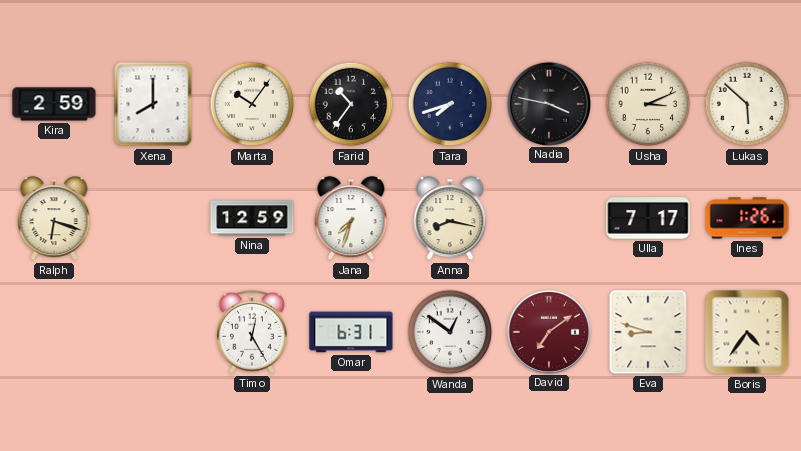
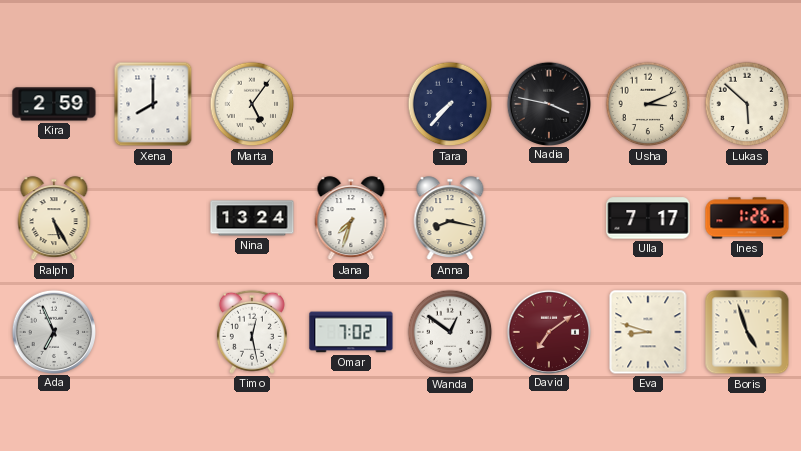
Marta: 10:06 -> 5:06
Farid: 10:36 -> none
Tara: 7:42 -> 7:37
Ralph: 6:18 -> 5:25
Nina: 12:59 -> 13:24
Ada: none -> 6:56
Timo: 12:25 -> 12:28
Omar: 6:31 -> 7:02
Boris: 4:36 -> 4:57
